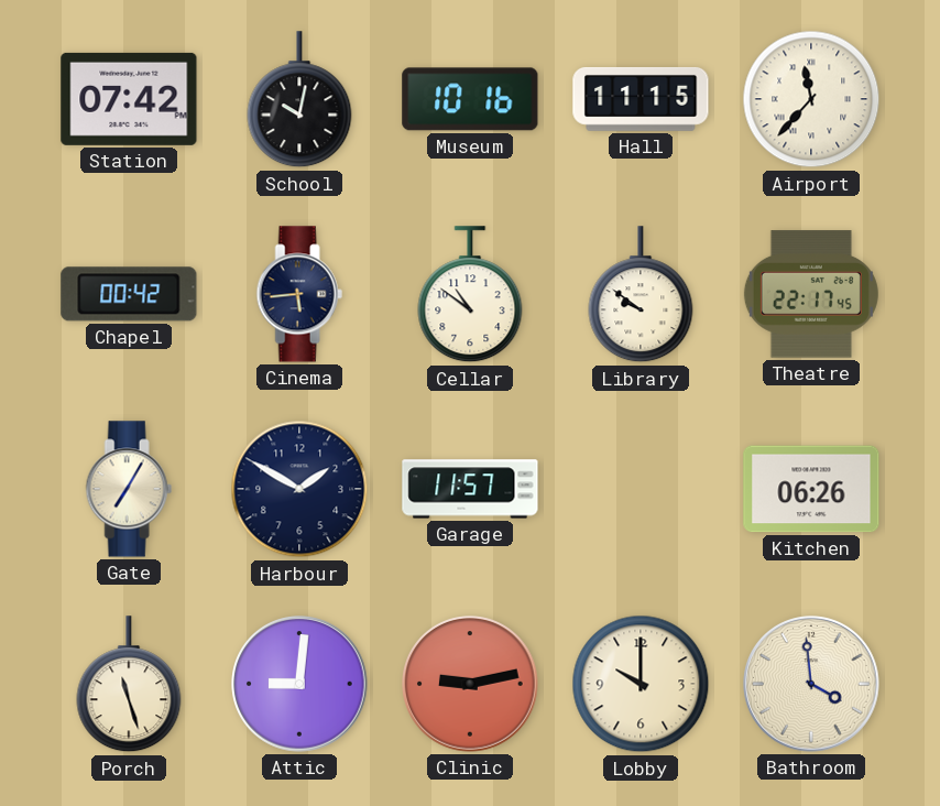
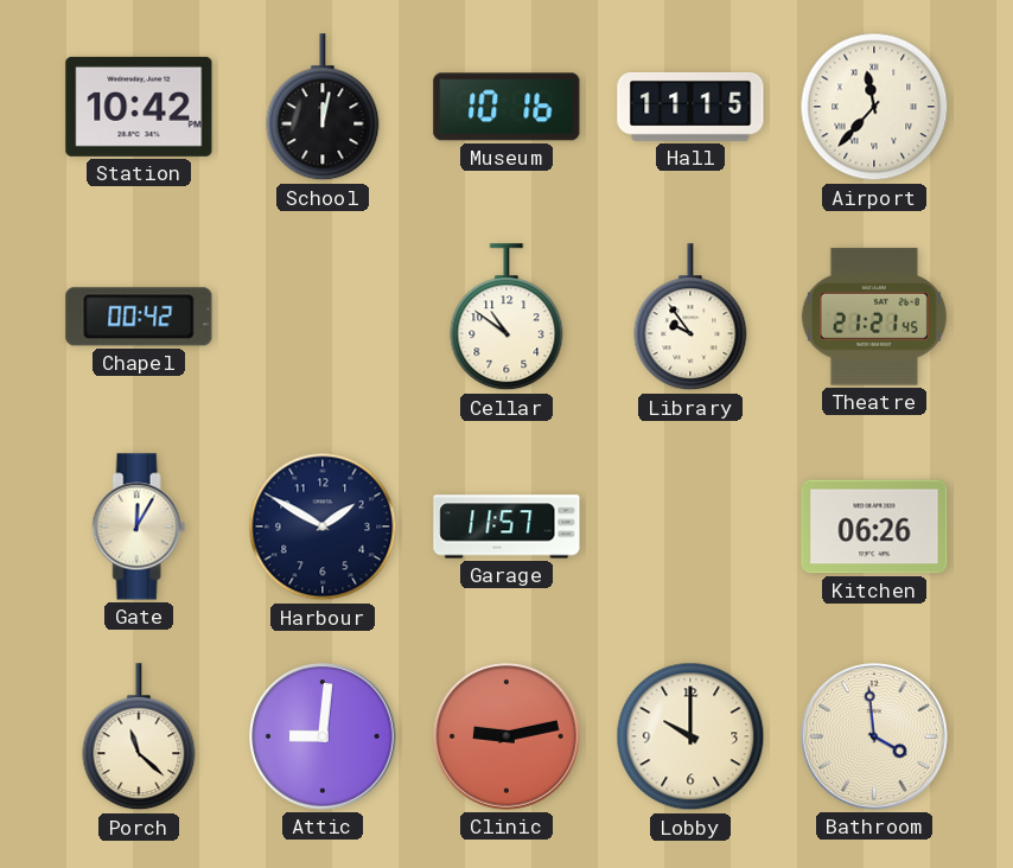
Station: 07:42 -> 10:42
School: 10:02 -> 12:02
Cinema: 5:44 -> none
Library: 9:51 -> 9:54
Theatre: 22:17 -> 21:21
Gate: 7:05 -> 12:05
Porch: 11:27 -> 11:22
